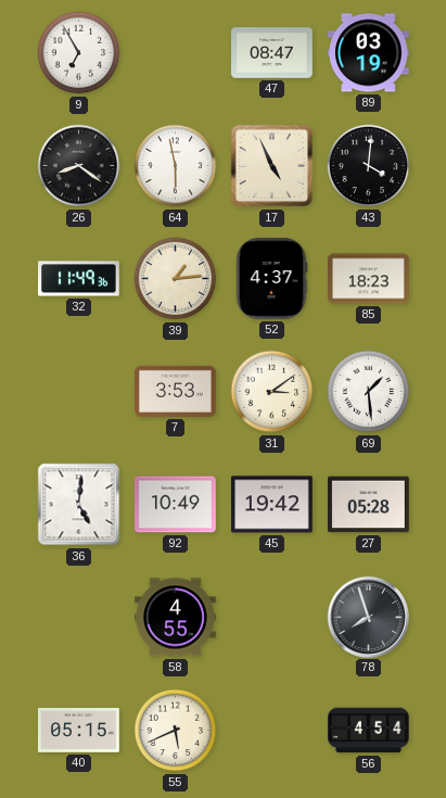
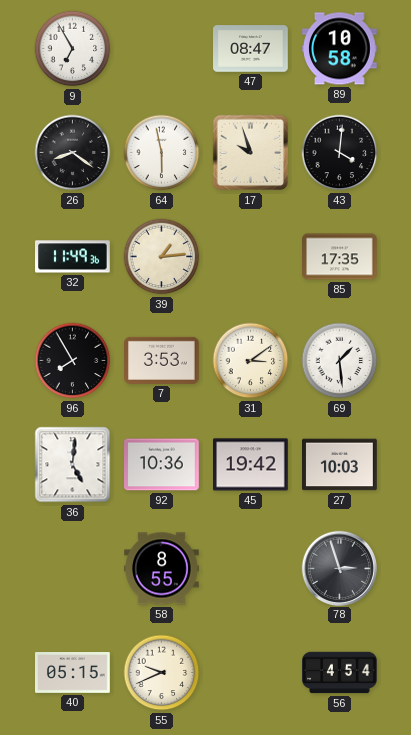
89: 03:19 -> 10:58
17: 4:56 -> 9:57
52: 4:37 -> none
85: 18:23 -> 17:35
96: none -> 7:55
92: 10:49 -> 10:36
27: 05:28 -> 10:03
58: 4:55 -> 8:55
78: 7:57 -> 2:57
55: 5:41 -> 9:41
